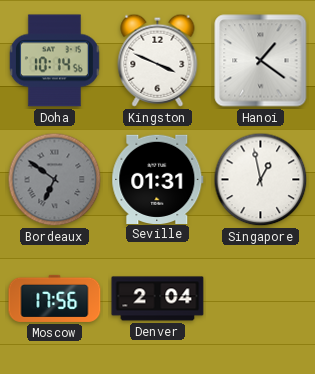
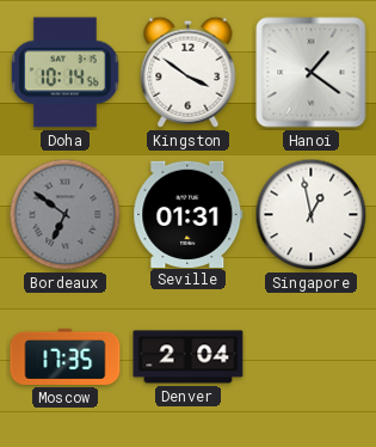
Kingston: 3:49 -> 3:51
Moscow: 17:56 -> 17:35
